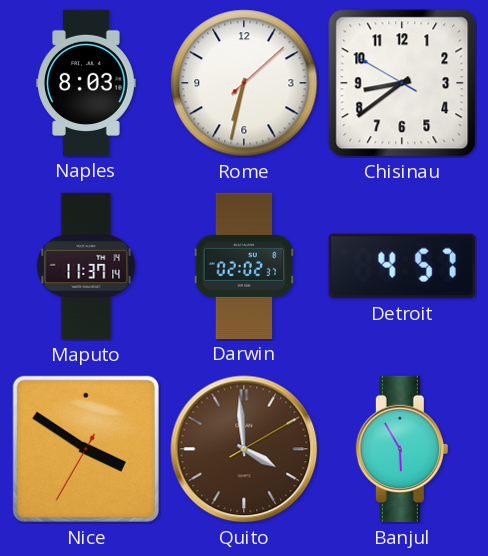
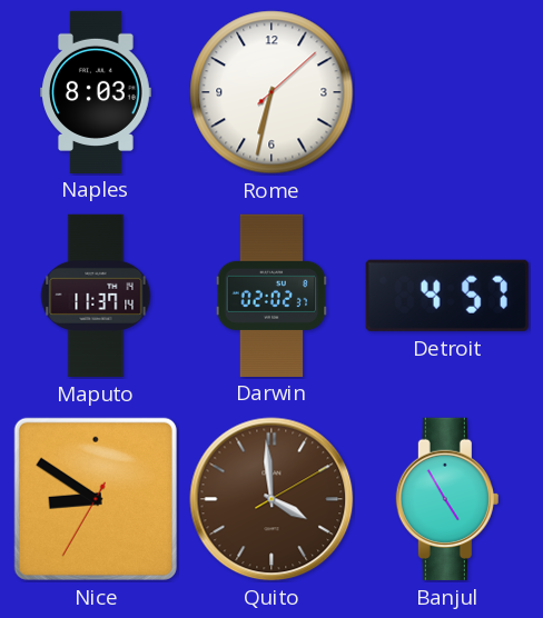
Chisinau: 8:38 -> none
Nice: 3:50 -> 8:50
Banjul: 5:55 -> 4:55
